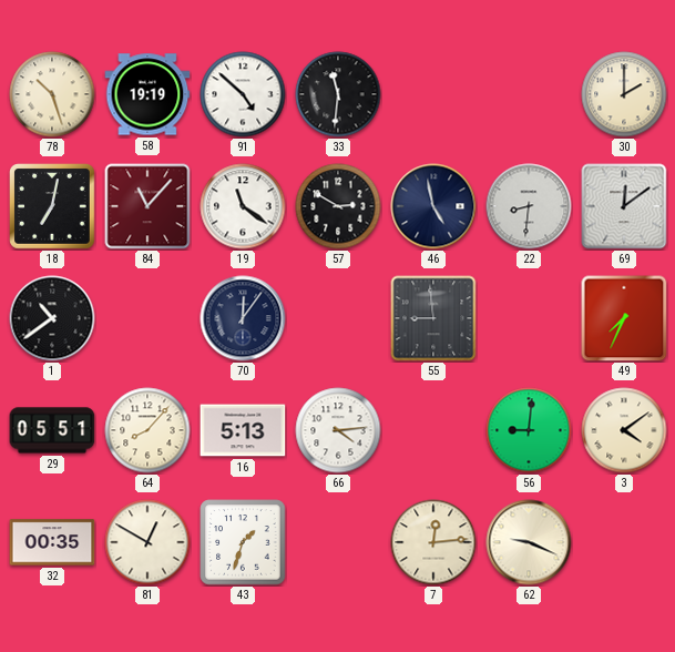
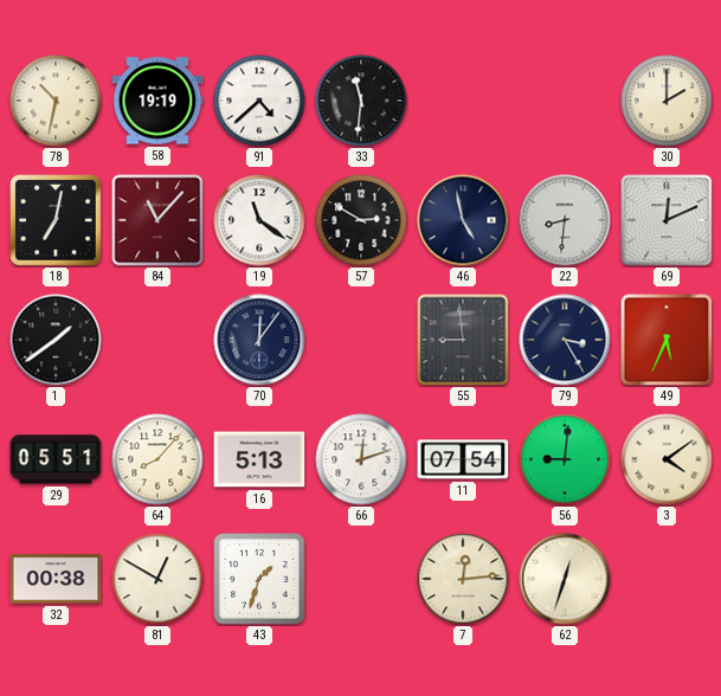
78: 10:27 -> 10:32
91: 4:52 -> 4:38
69: 12:09 -> 12:11
1: 10:39 -> 1:39
79: none -> 3:25
49: 7:34 -> 5:34
66: 4:14 -> 12:12
11: none -> 07:54
32: 00:35 -> 00:38
62: 9:19 -> 12:33
